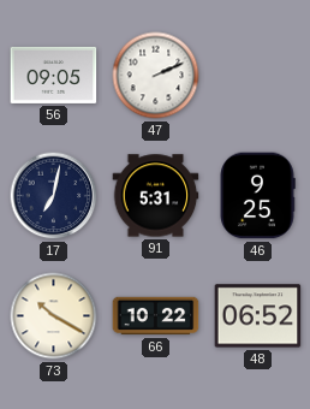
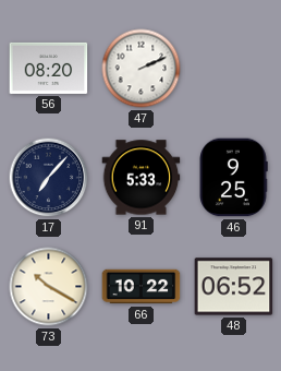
56: 09:05 -> 08:20
17: 7:02 -> 7:07
91: 5:31 -> 5:33
